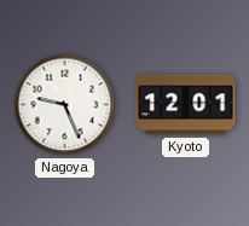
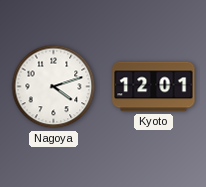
Nagoya: 9:26 -> 4:12
